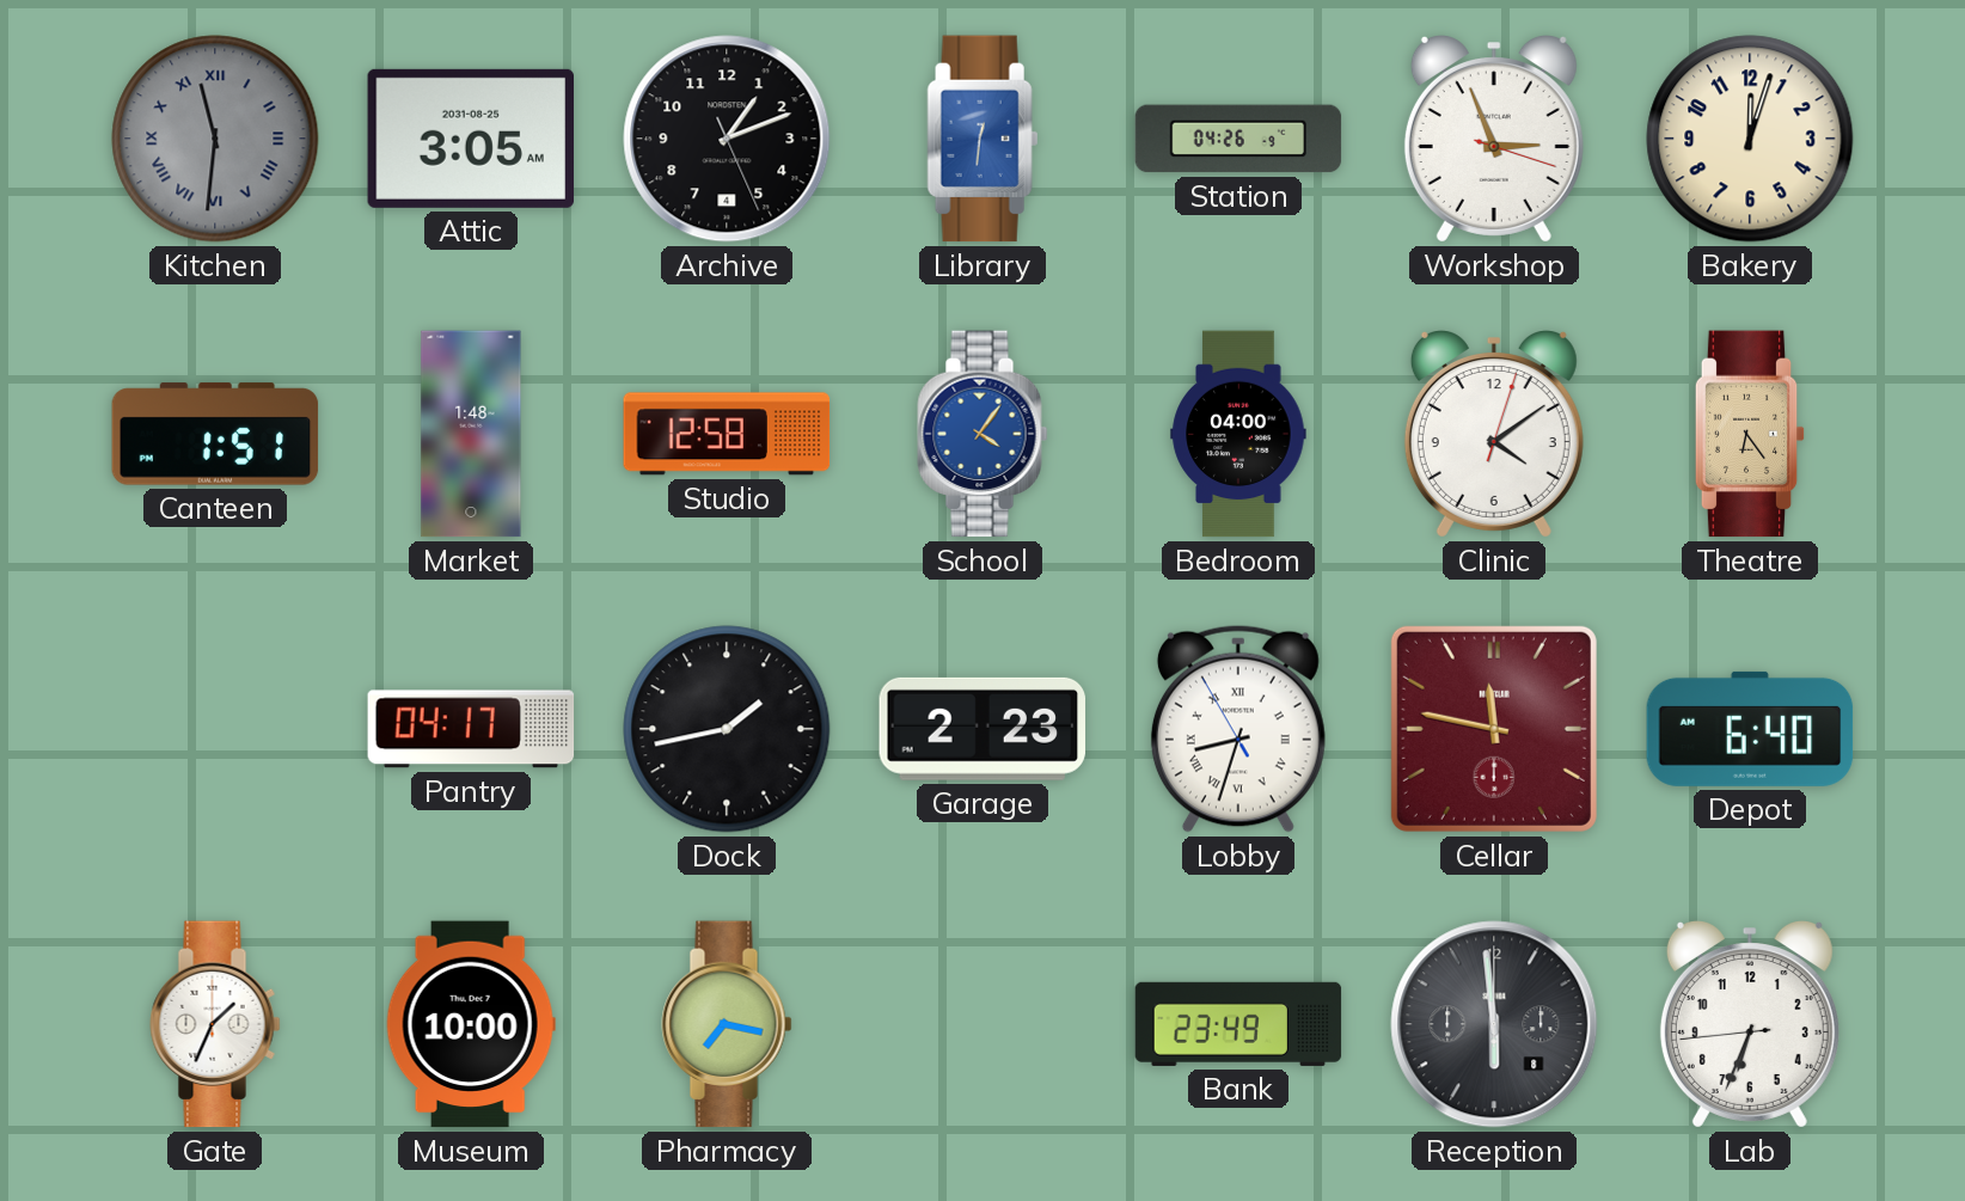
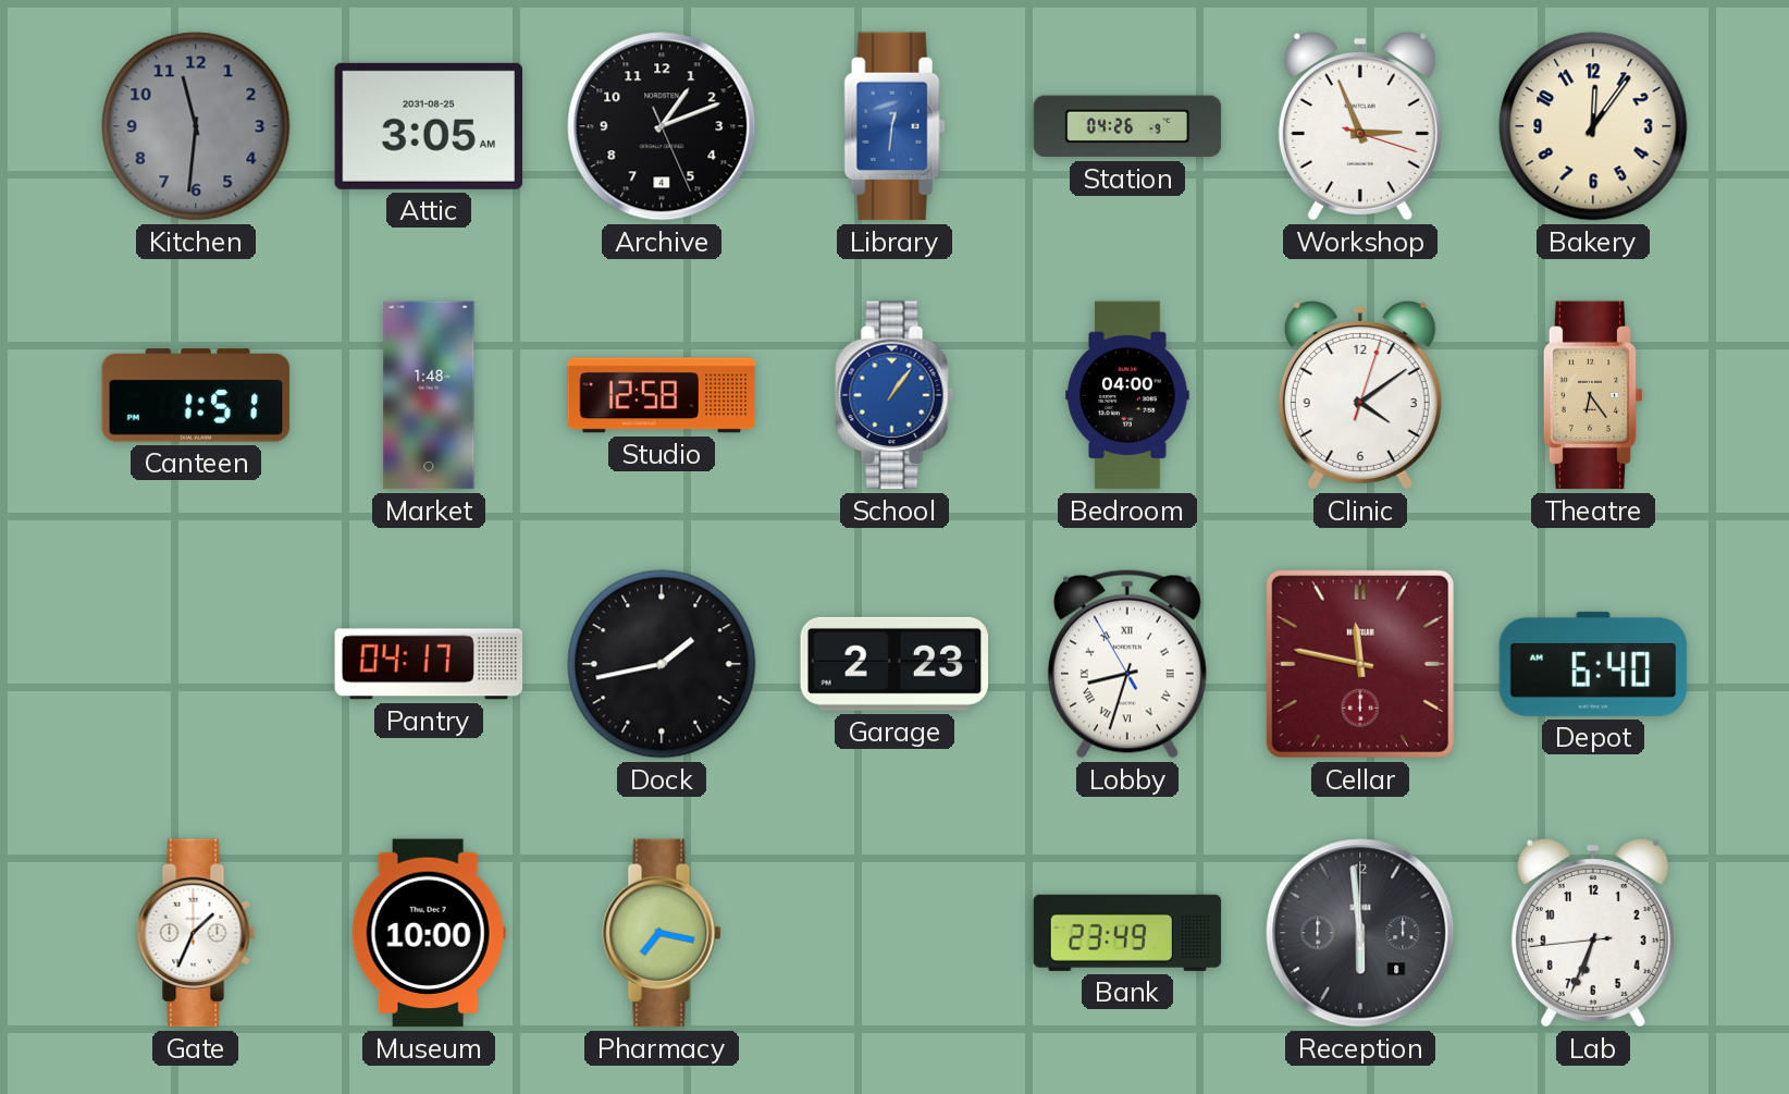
Kitchen numerals: Roman -> Arabic
Bakery: 12:03 -> 12:06
School: 4:06 -> 1:06
